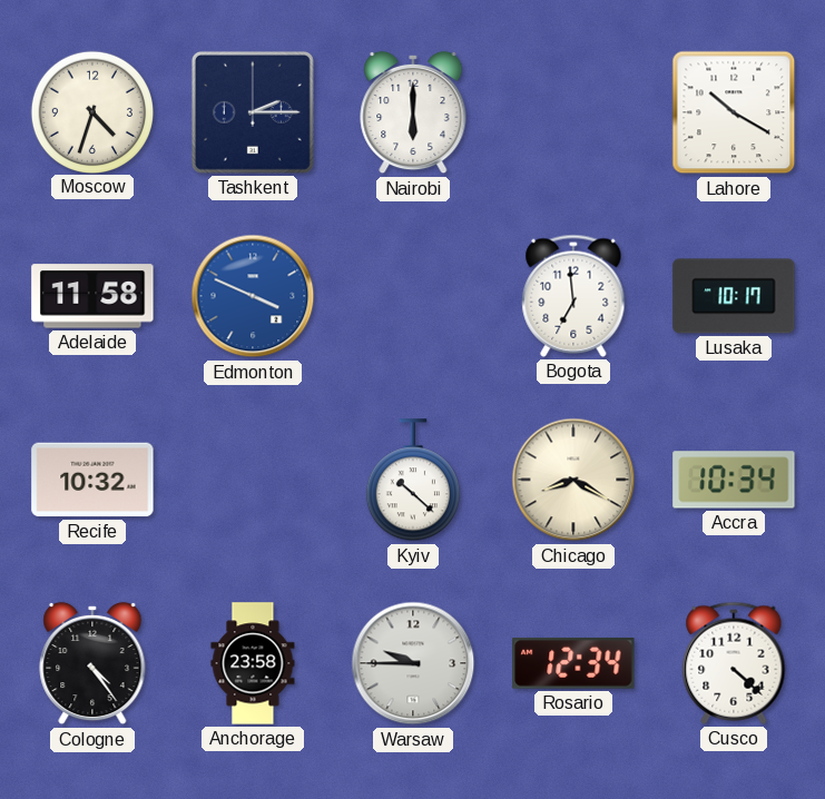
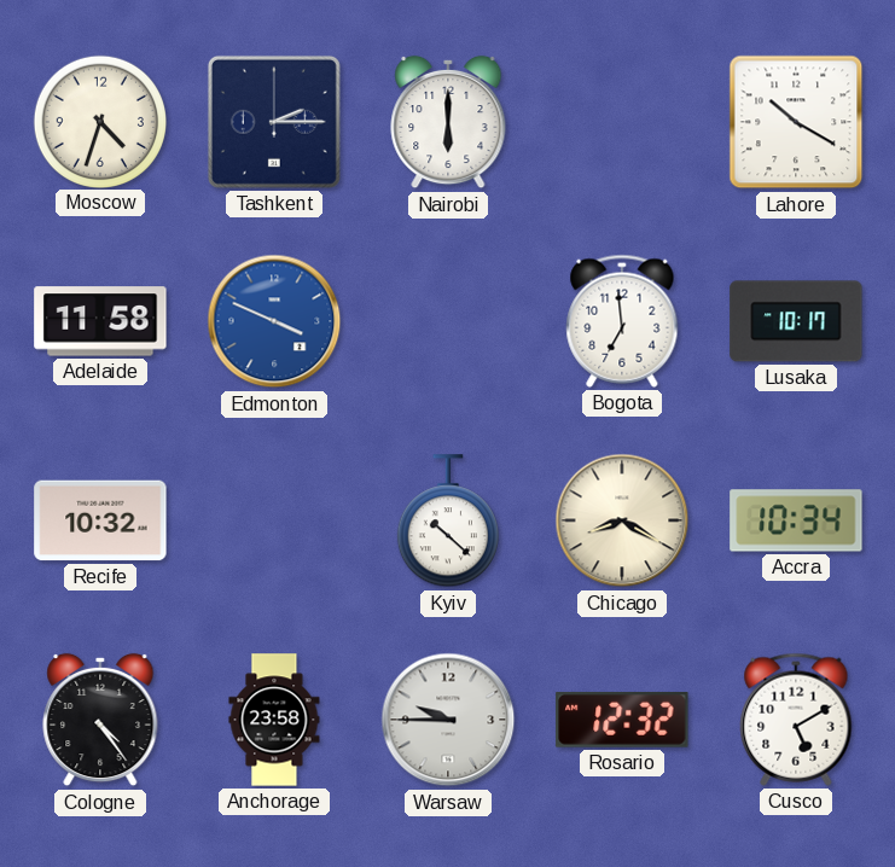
Rosario: 12:34 -> 12:32
Cusco: 4:22 -> 5:10
